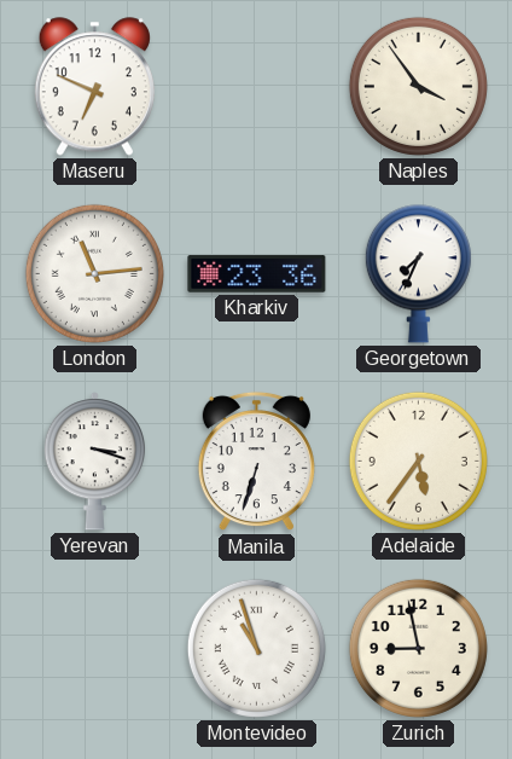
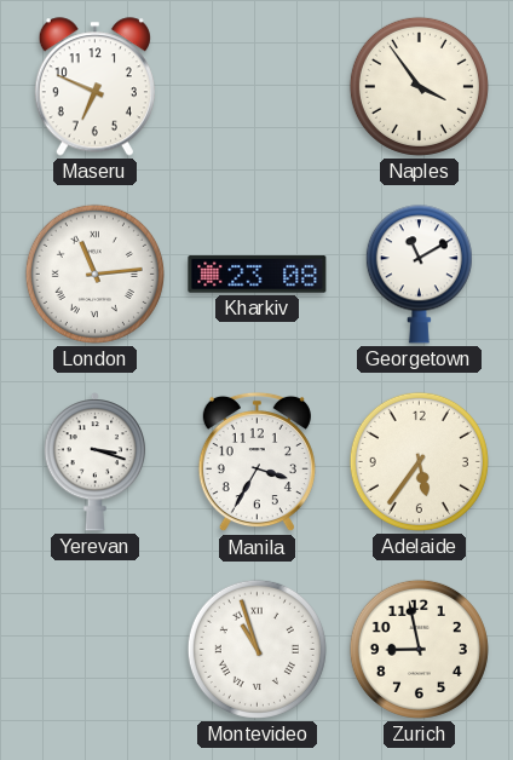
Kharkiv: 23:36 -> 23:08
Georgetown: 7:34 -> 11:10
Manila: 6:33 -> 3:35
